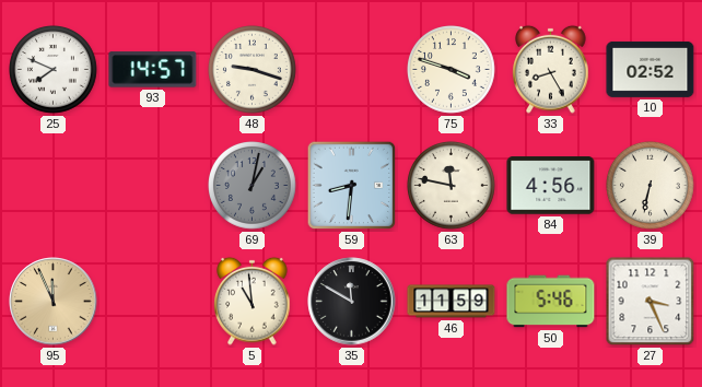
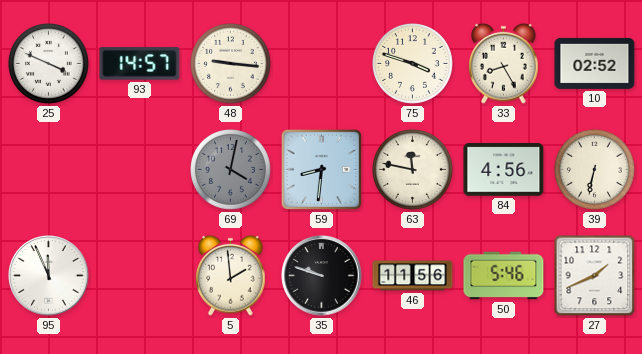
25: 7:49 -> 3:49
48: 9:18 -> 9:16
69: 1:02 -> 4:02
95 dial: champagne -> white
5: 10:59 -> 1:59
35: 11:50 -> 9:48
46: 11:59 -> 11:56
27: 3:26 -> 1:41
